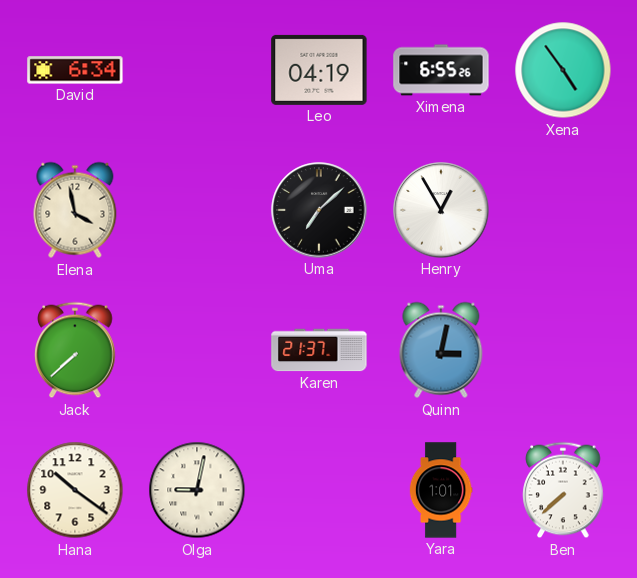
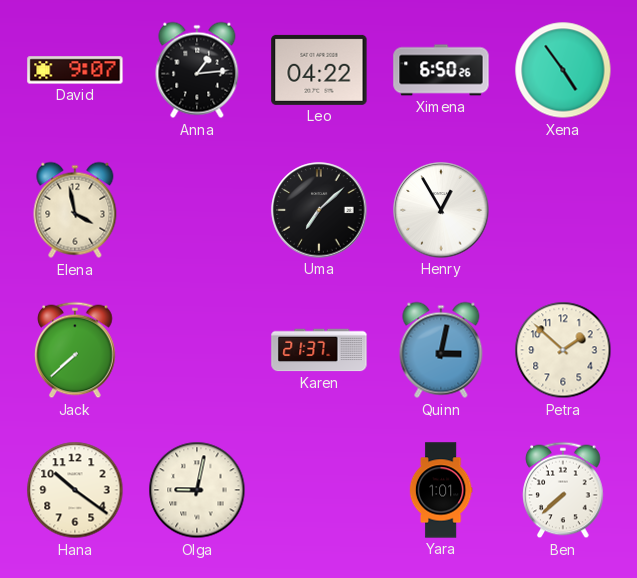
David: 6:34 -> 9:07
Anna: none -> 1:14
Leo: 04:19 -> 04:22
Ximena: 6:55 -> 6:50
Petra: none -> 1:52
